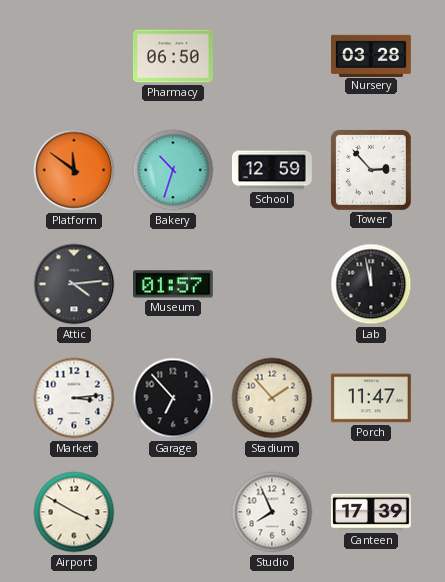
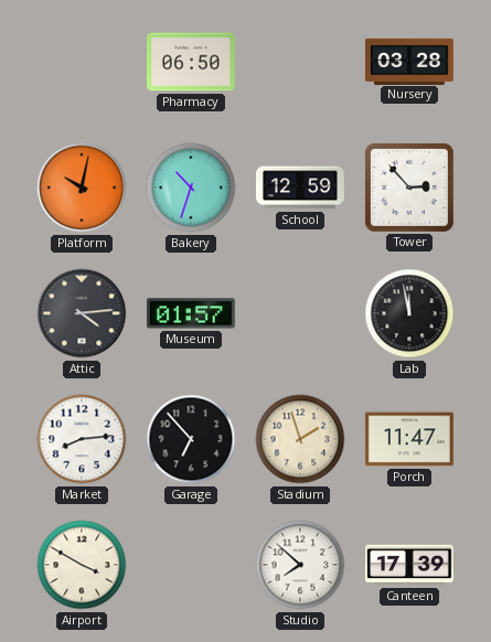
Platform: 11:51 -> 10:02
Market: 3:14 -> 8:14
Stadium: 1:53 -> 1:57
Studio: 7:56 -> 7:52
